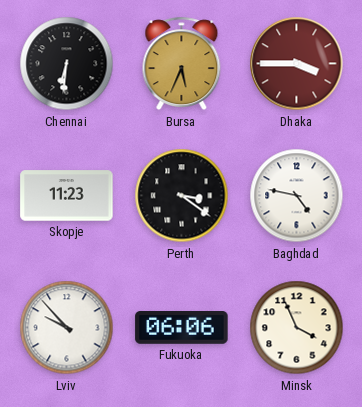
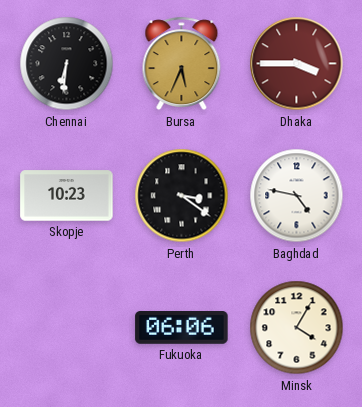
Skopje: 11:23 -> 10:23
Lviv: 9:53 -> none
Minsk: 3:56 -> 4:05
